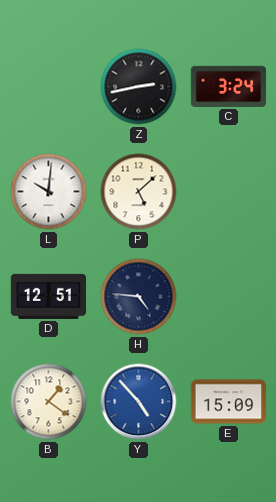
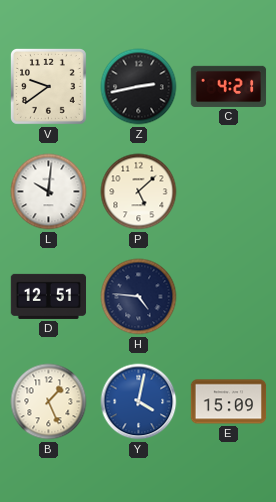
V: none -> 9:39
C: 3:24 -> 4:21
B: 1:21 -> 1:26
Y: 4:53 -> 4:02
